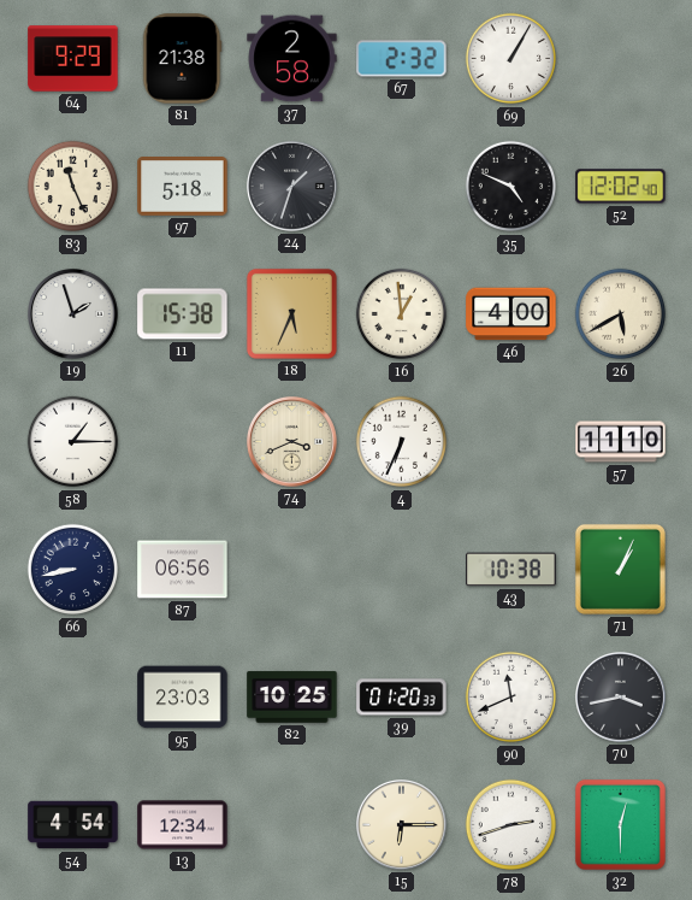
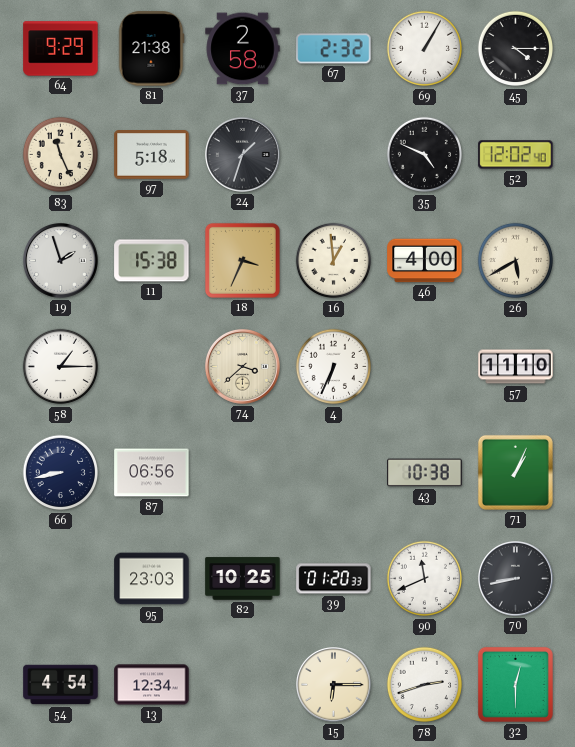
45: none -> 4:15
18: 5:34 -> 3:34
74: 3:41 -> 3:38
70: 3:43 -> 8:43
